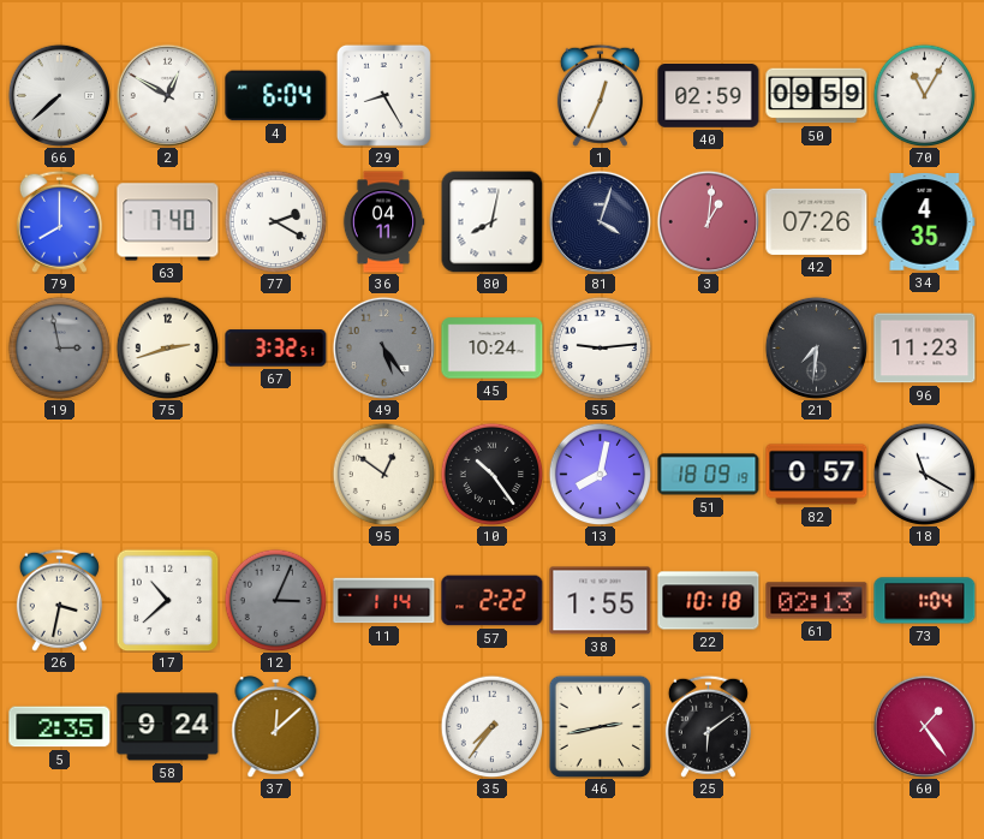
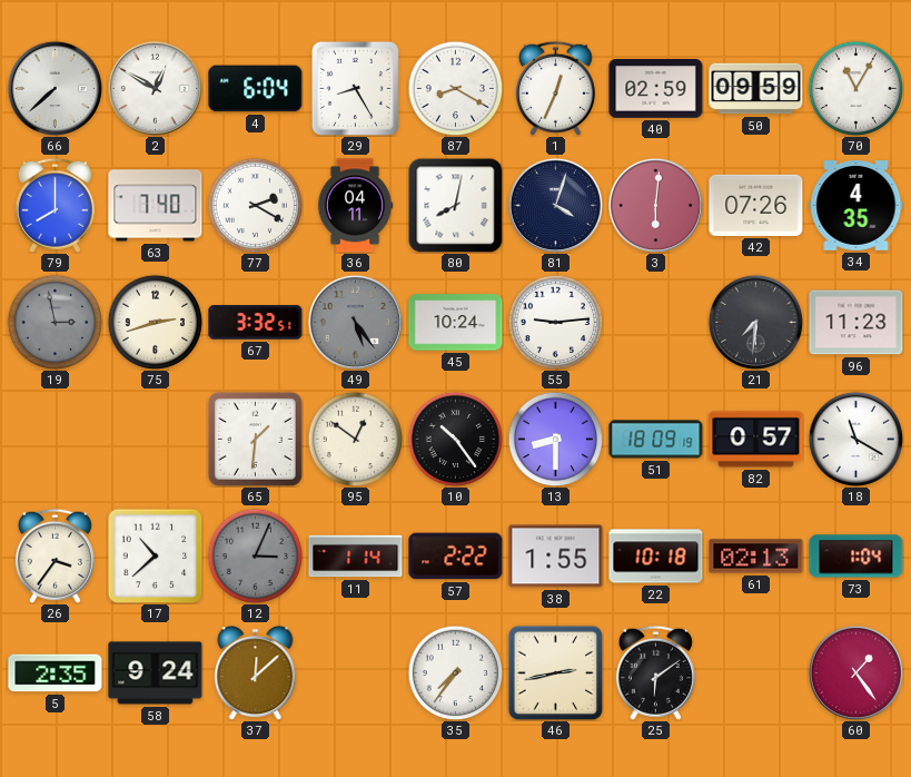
87: none -> 8:20
3: 1:01 -> 6:01
65: none -> 1:31
13: 8:02 -> 8:30
26: 3:32 -> 3:36
